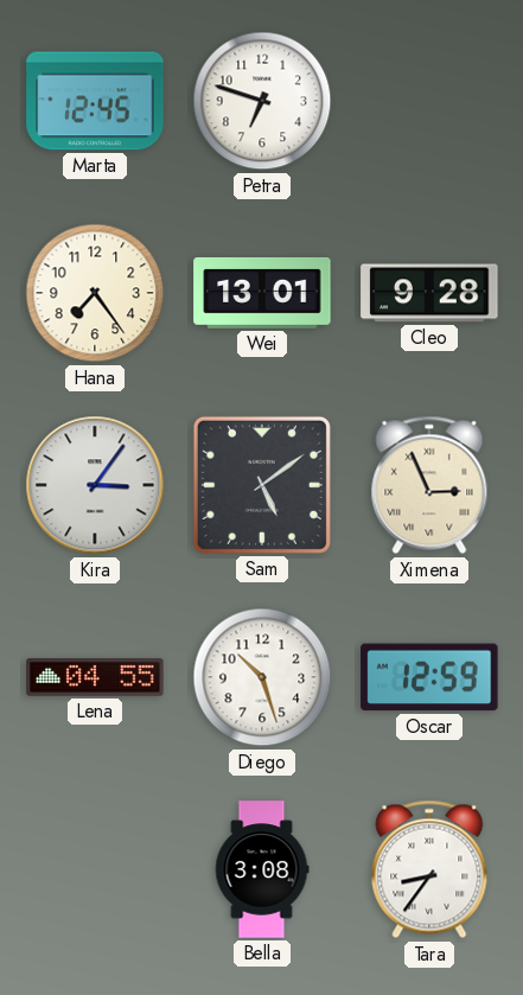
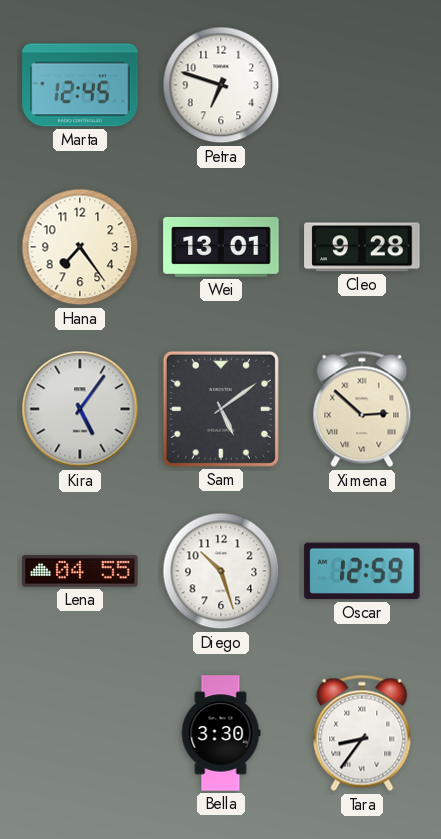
Kira: 3:06 -> 5:06
Ximena: 2:56 -> 2:52
Bella: 3:08 -> 3:30
